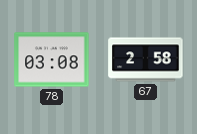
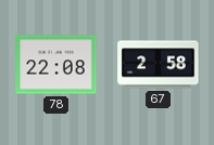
78: 03:08 -> 22:08
